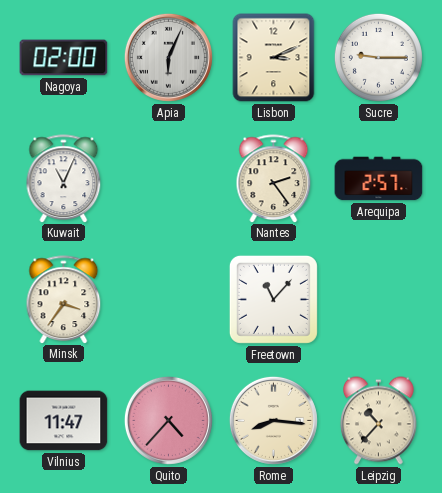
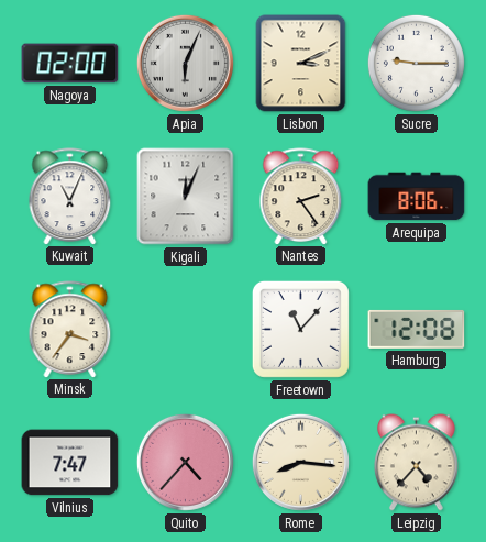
Kigali: none -> 12:04
Arequipa: 2:57 -> 8:06
Hamburg: none -> 12:08
Vilnius: 11:47 -> 7:47
Leipzig: 10:37 -> 4:37
